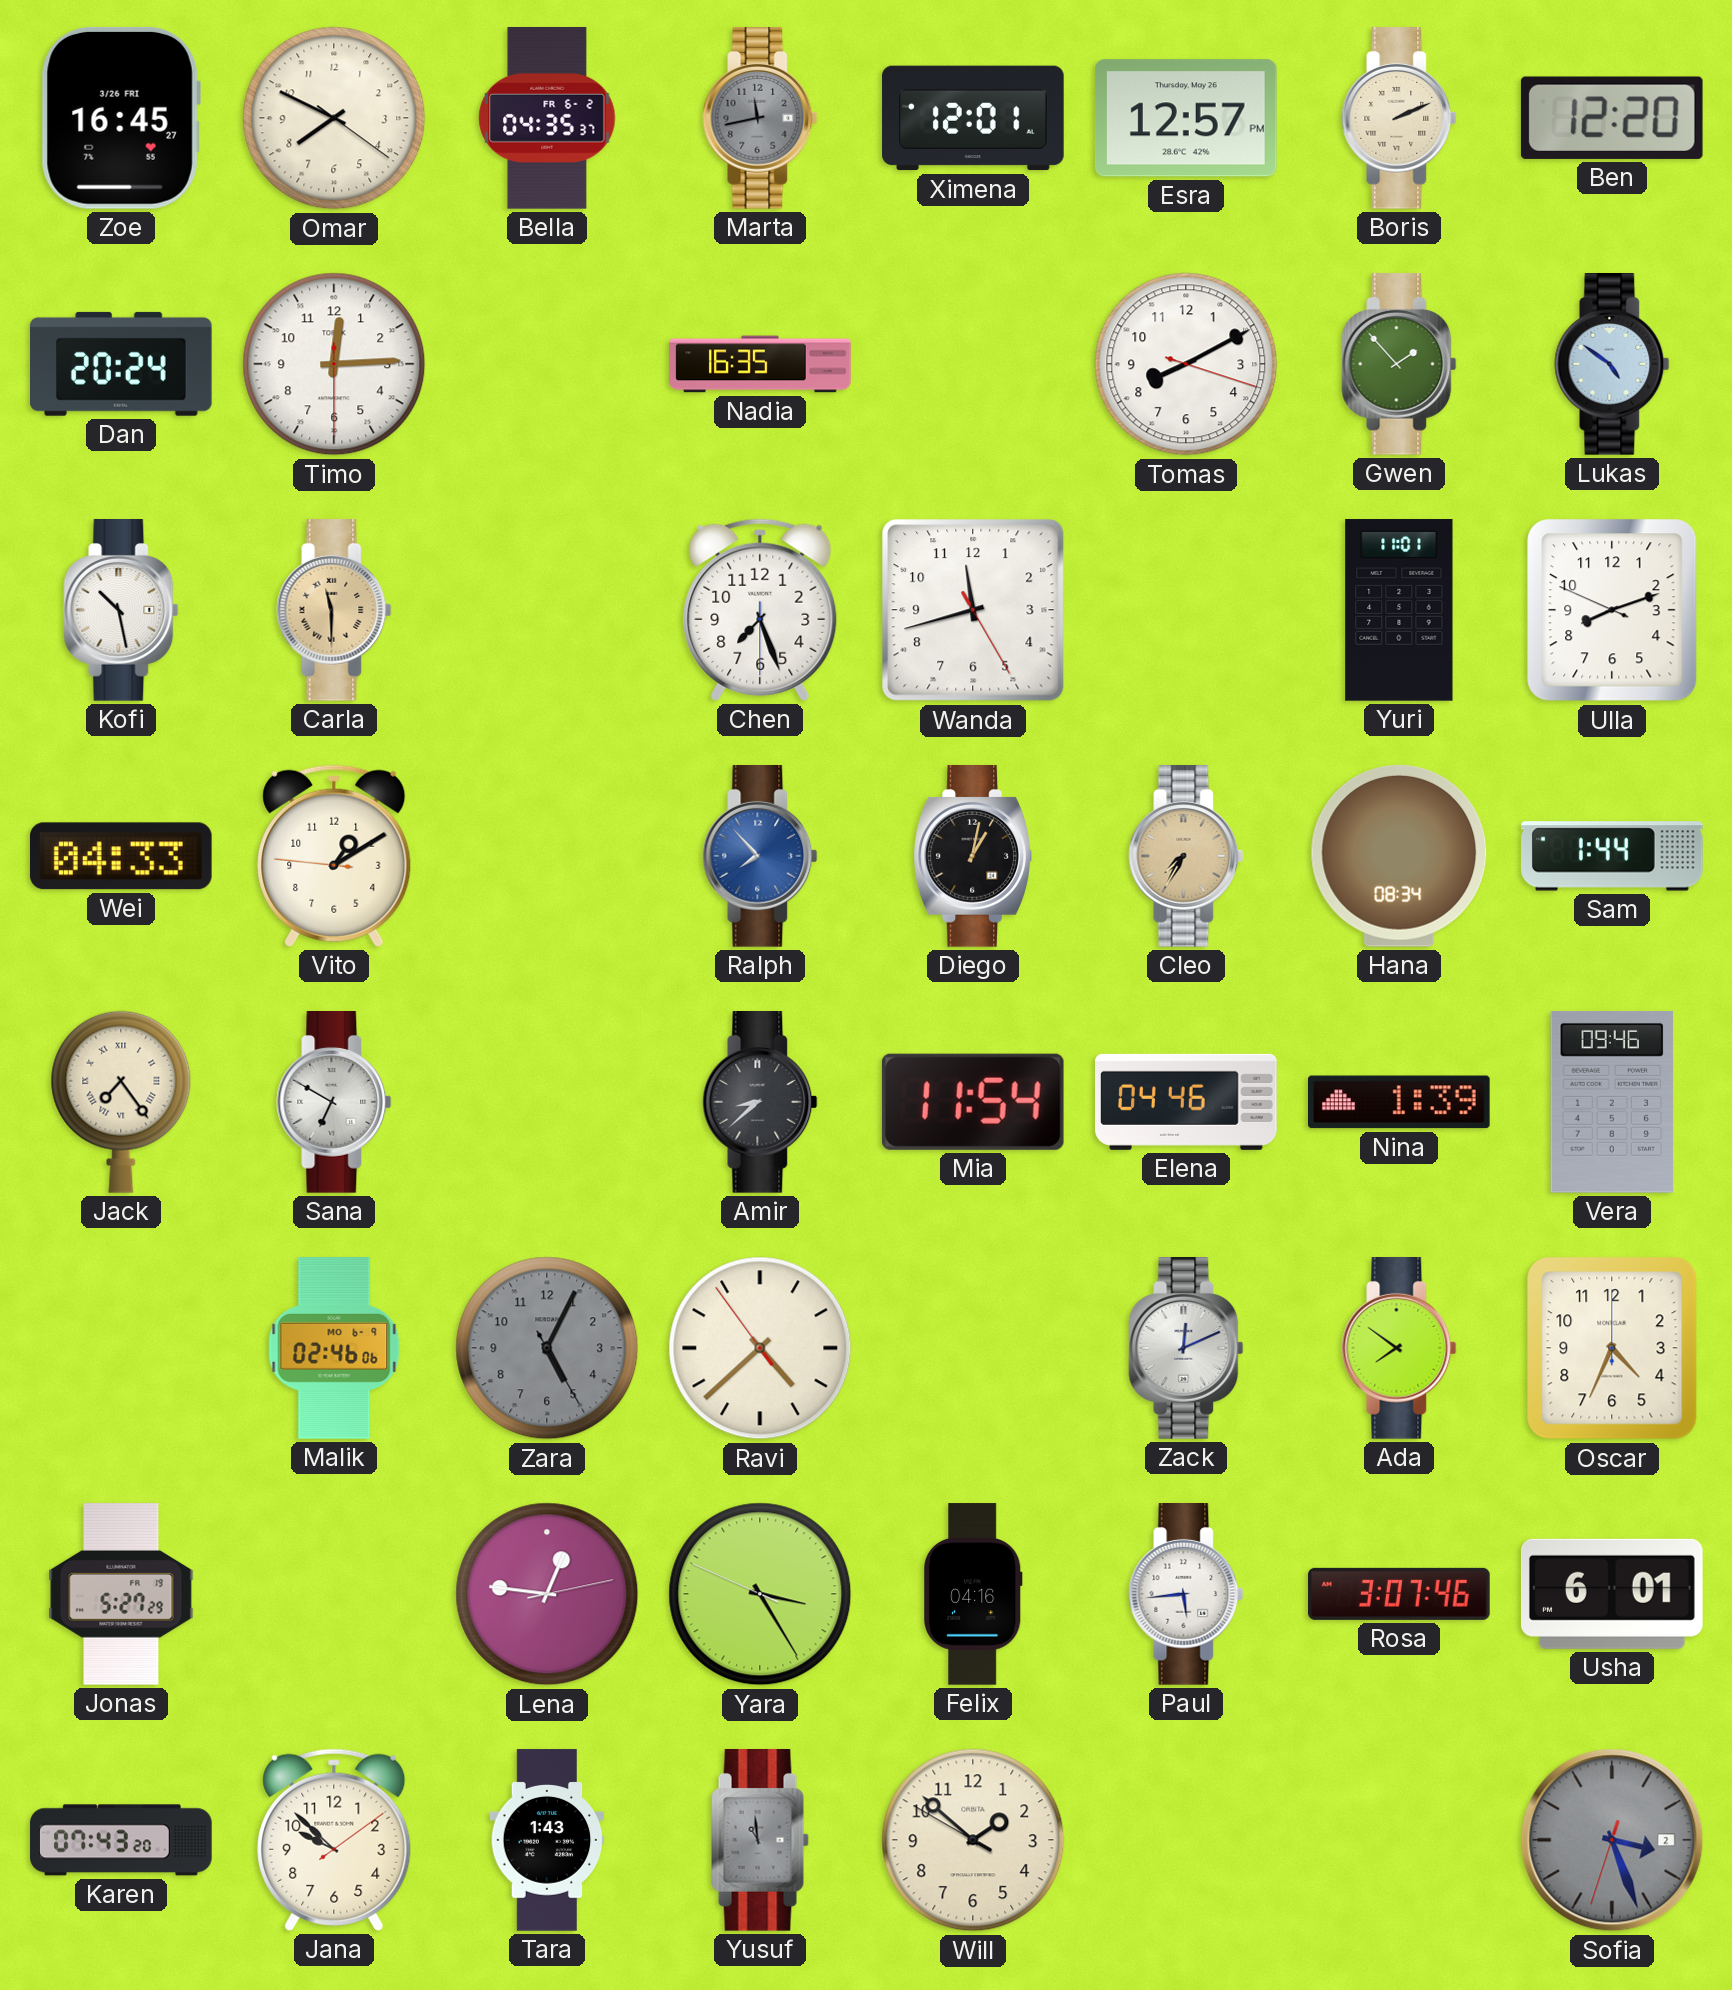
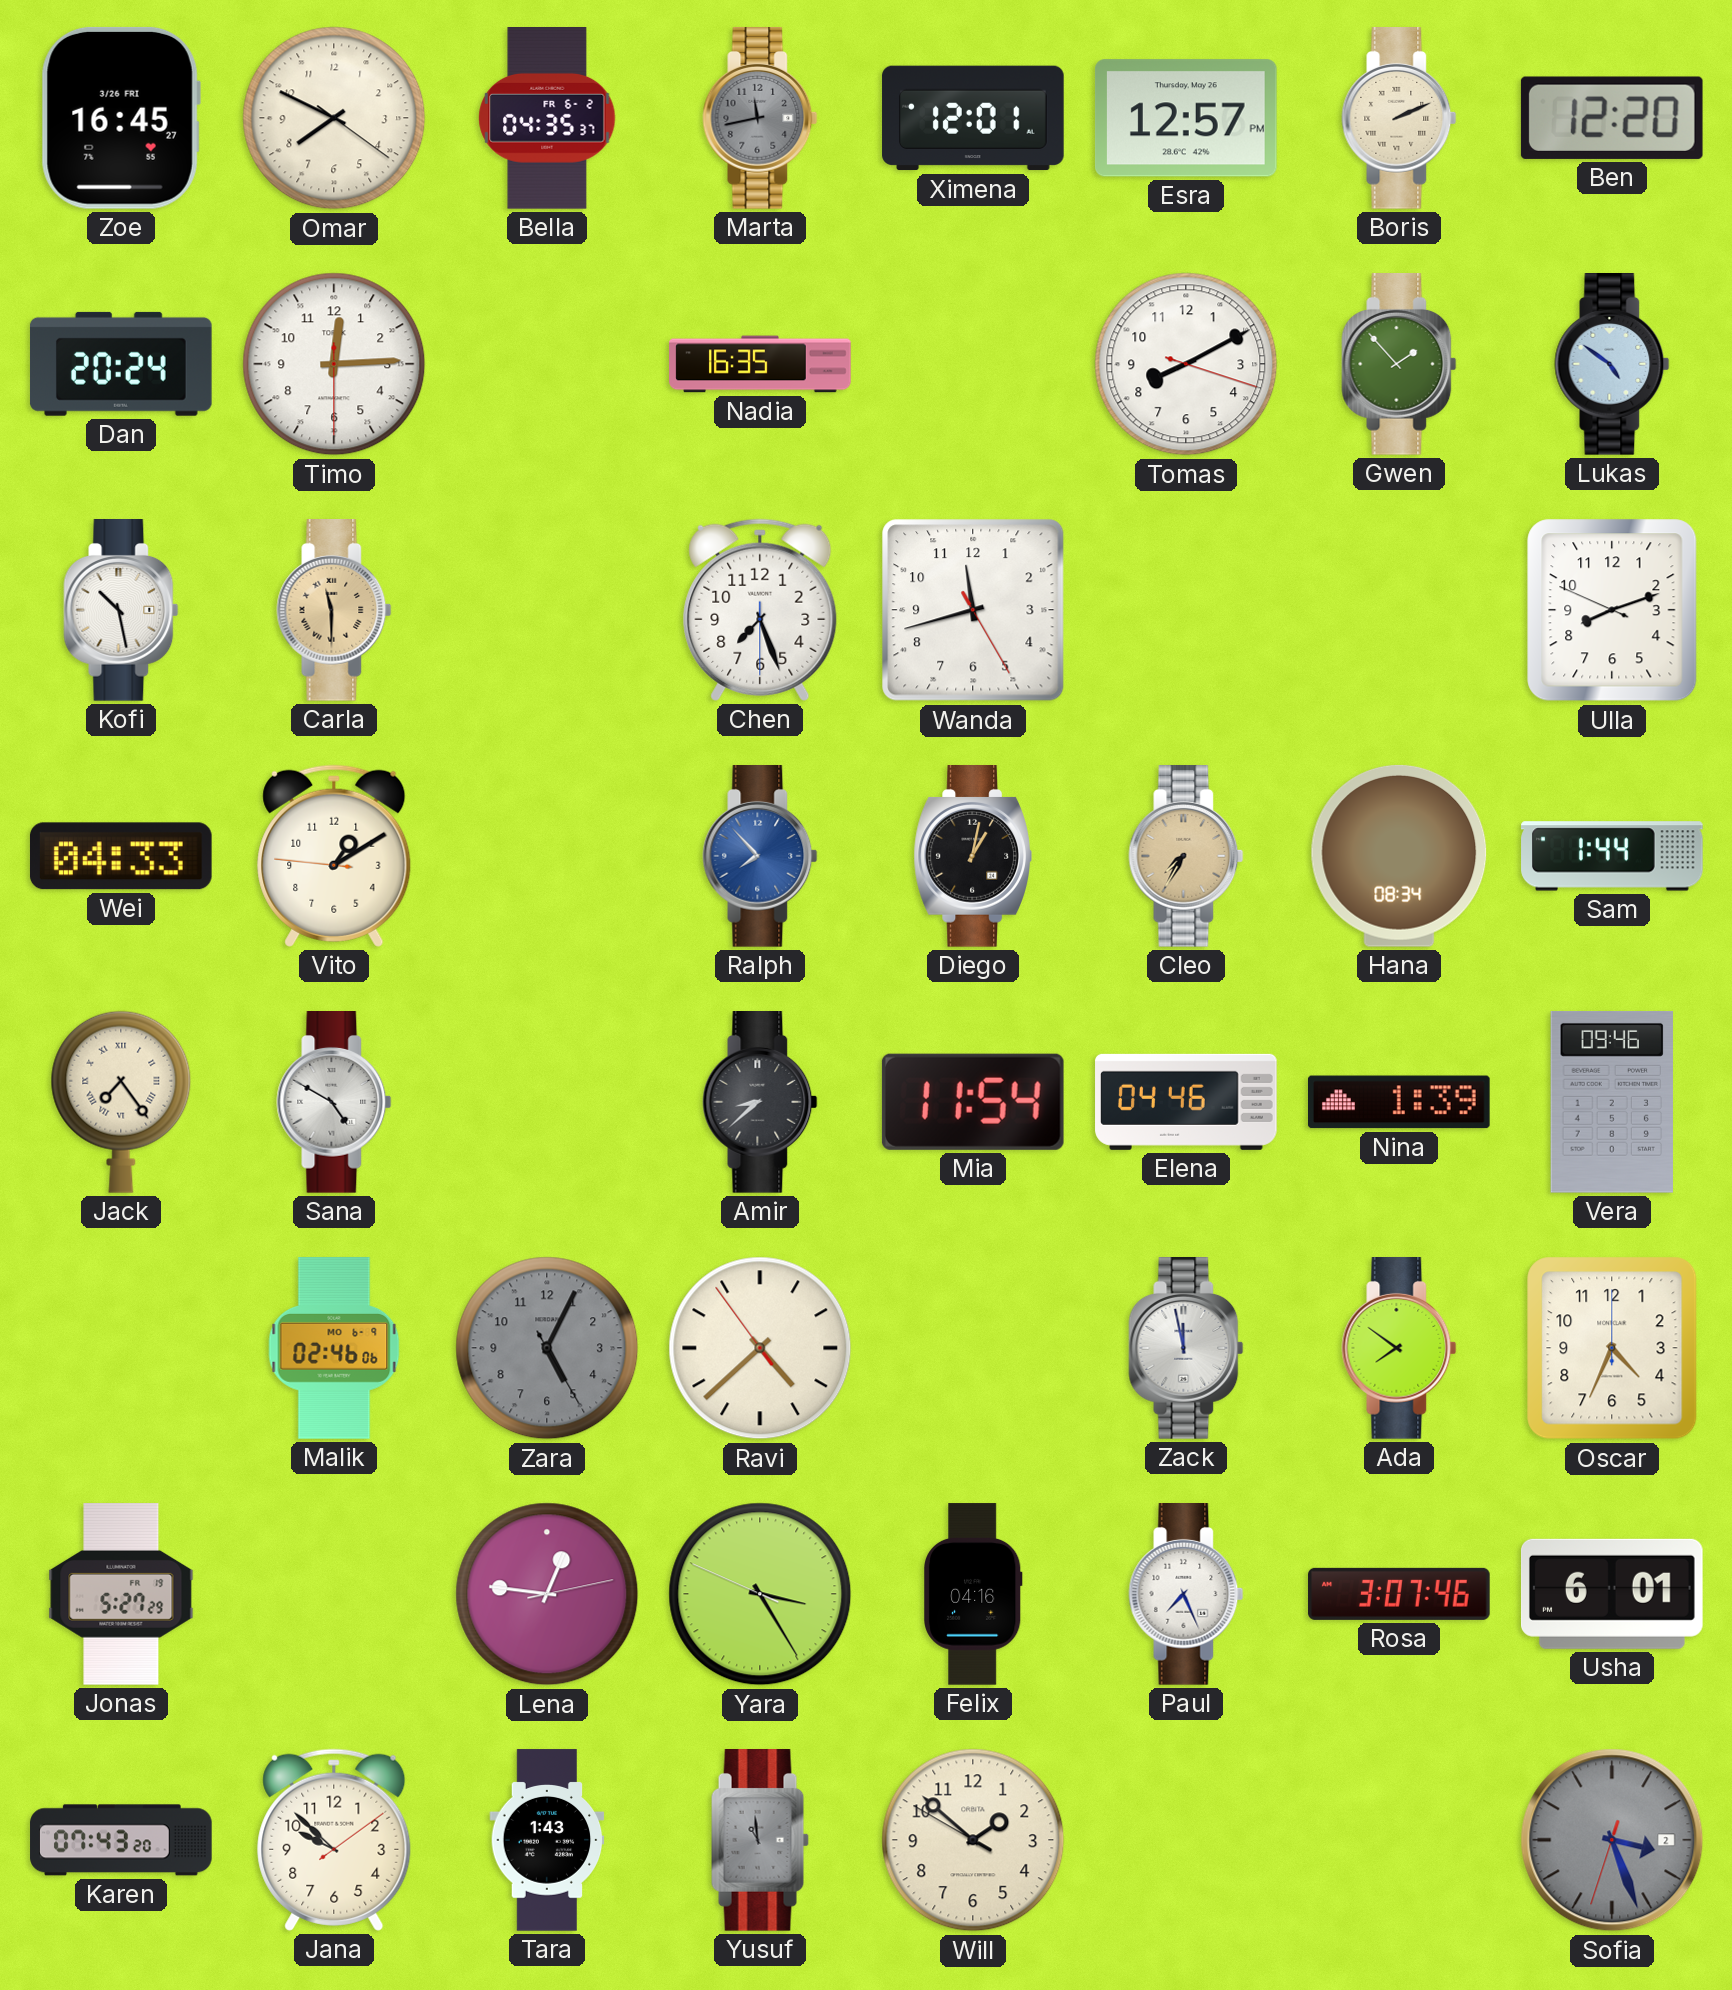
Yuri: 11:01 -> none
Sana: 6:50 -> 4:50
Zack: 12:11 -> 11:58
Paul: 5:44 -> 7:26
